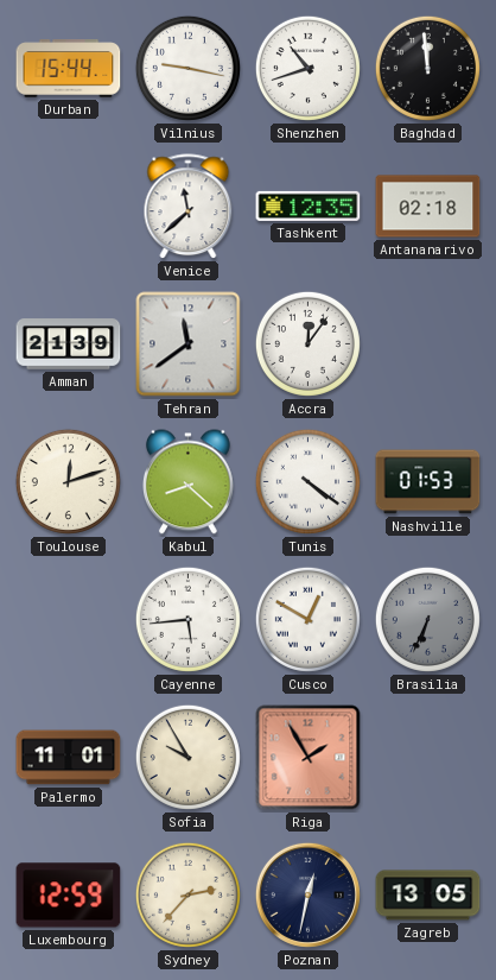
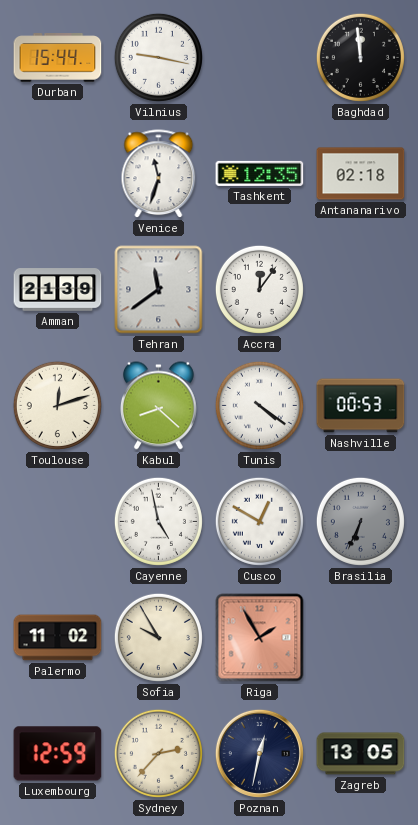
Shenzhen: 10:42 -> none
Venice: 11:38 -> 11:33
Nashville: 01:53 -> 00:53
Cayenne: 5:44 -> 4:58
Palermo: 11:01 -> 11:02
